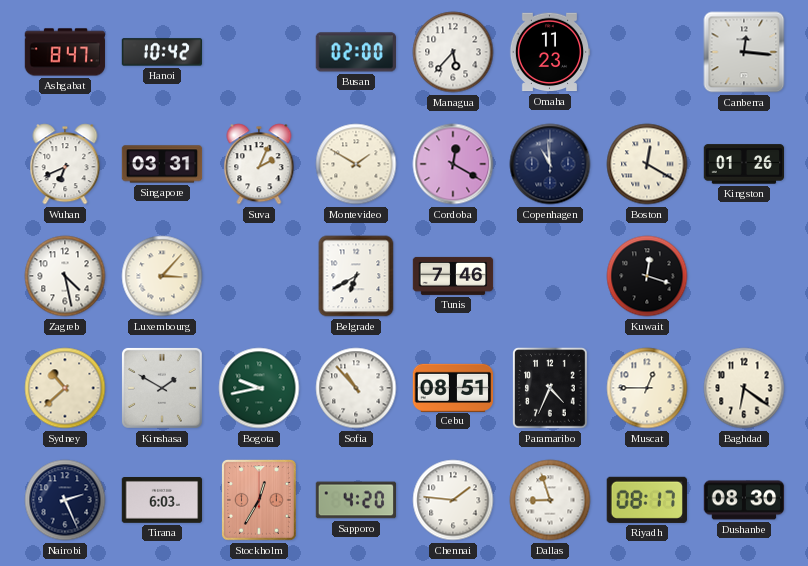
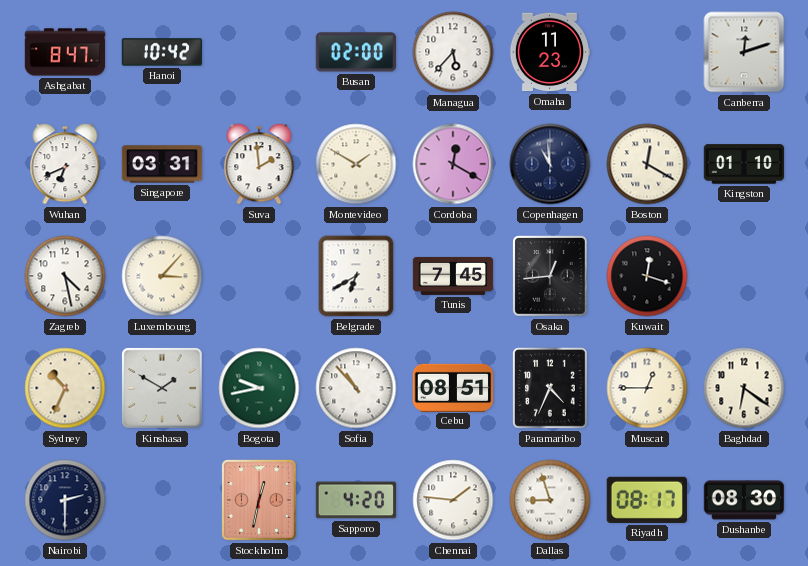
Canberra: 12:16 -> 12:12
Suva: 2:04 -> 1:59
Kingston: 01:26 -> 01:10
Tunis: 7:46 -> 7:45
Osaka: none -> 12:44
Sydney: 10:38 -> 10:34
Nairobi: 2:26 -> 2:30
Tirana: 6:03 -> none
Stockholm: 12:35 -> 12:32
